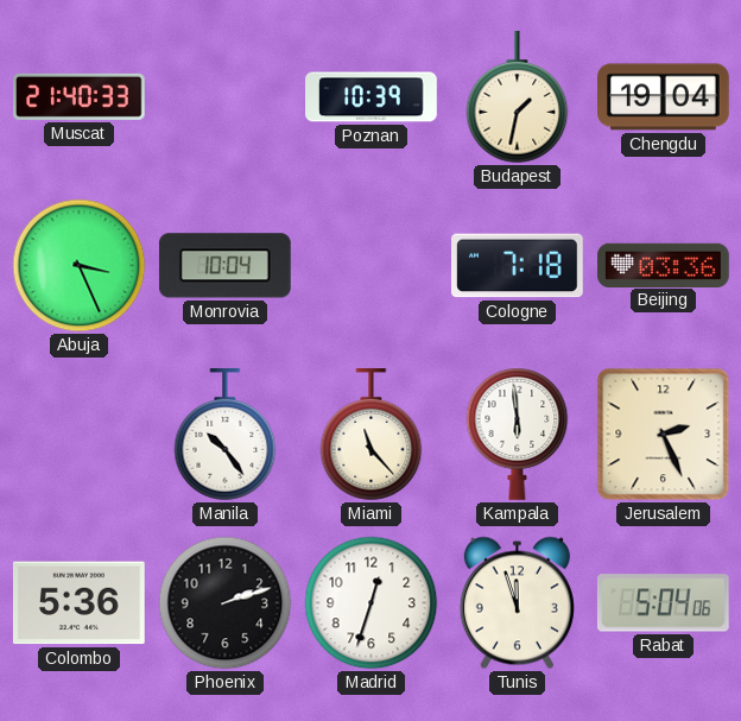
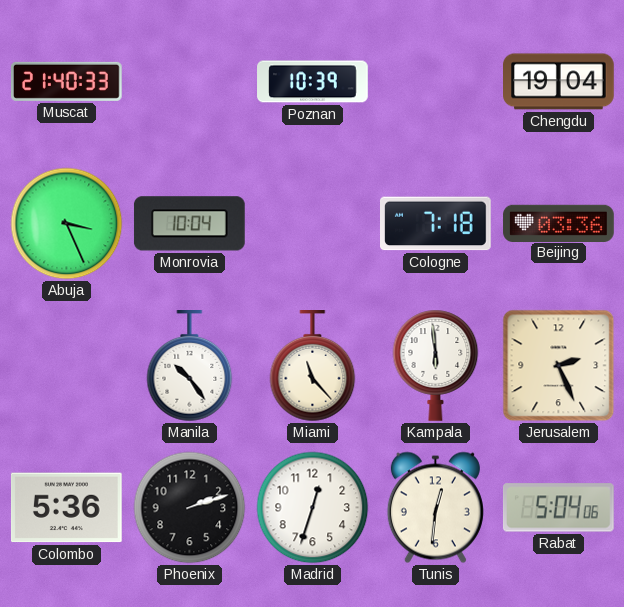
Budapest: 1:32 -> none
Tunis: 11:57 -> 12:31
